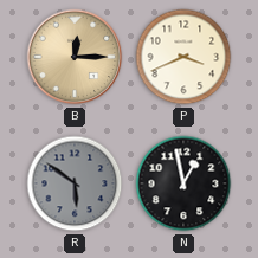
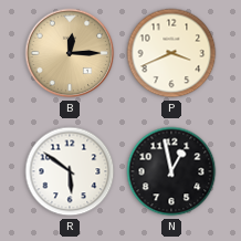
R dial: grey -> white
